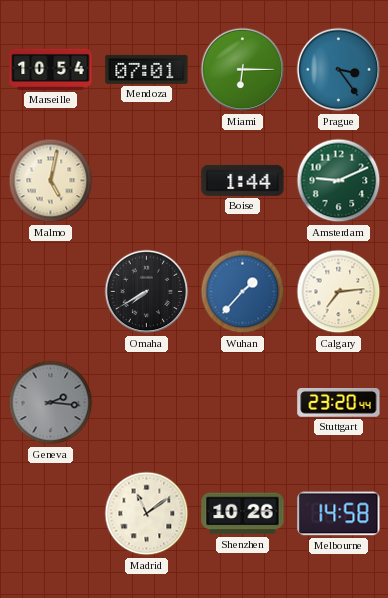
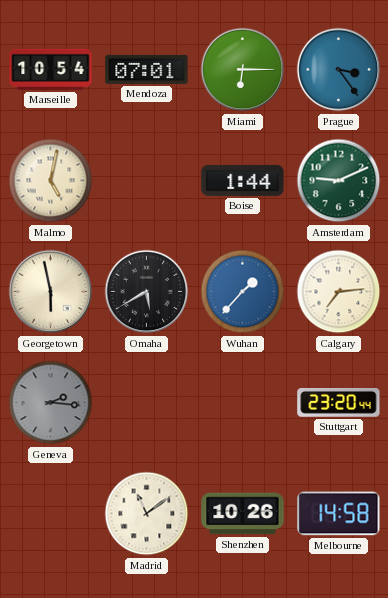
Georgetown: none -> 5:58
Omaha: 7:40 -> 5:40
